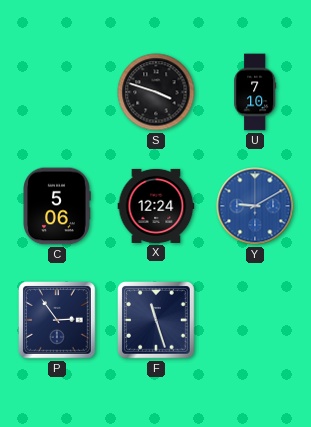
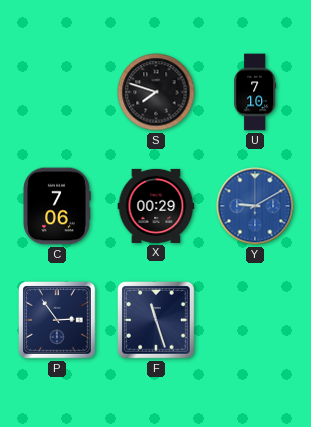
S: 3:48 -> 7:48
C: 5:06 -> 7:06
X: 12:24 -> 00:29
